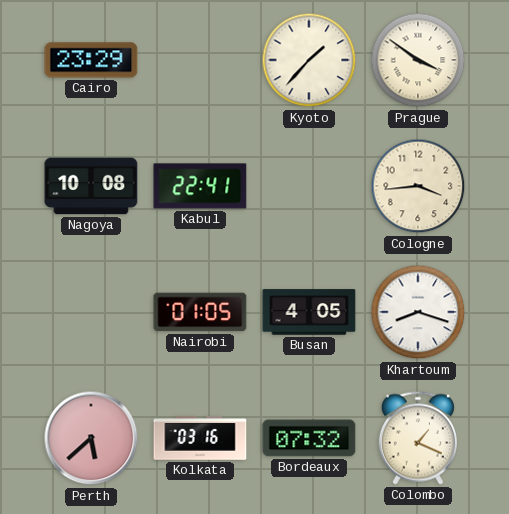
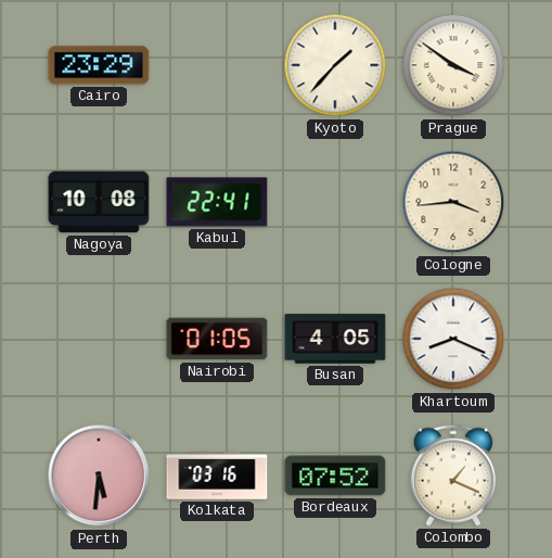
Khartoum: 8:18 -> 8:19
Perth: 5:38 -> 5:31
Bordeaux: 07:32 -> 07:52
